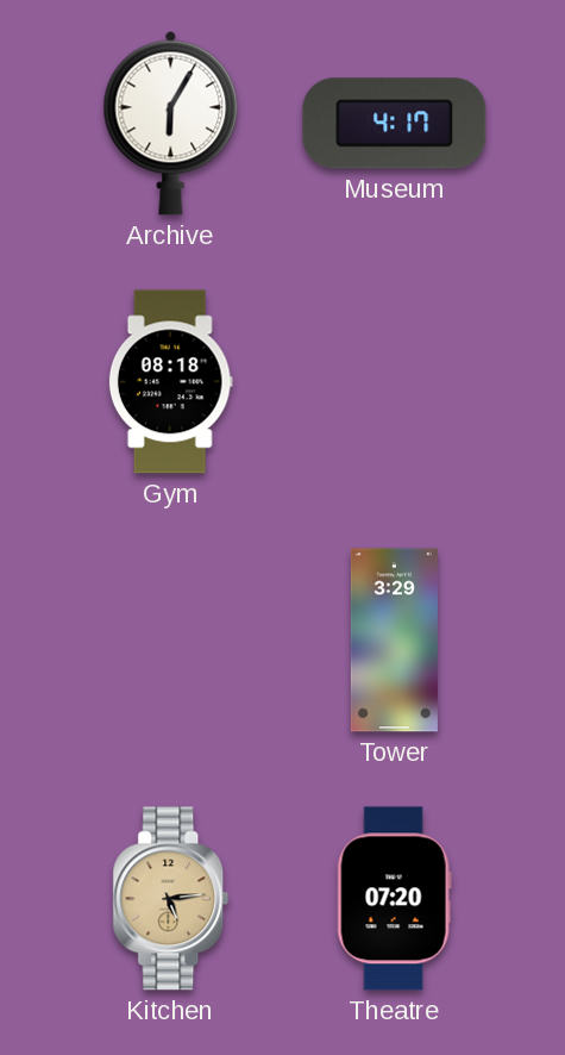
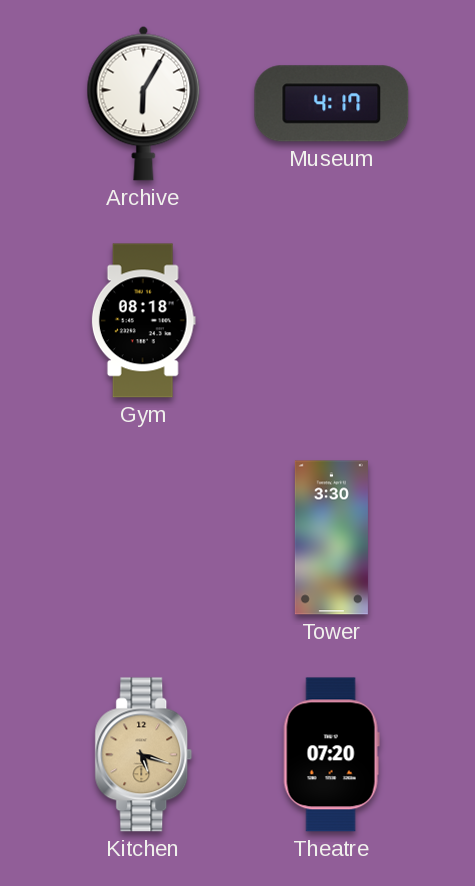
Tower: 3:29 -> 3:30
Kitchen: 5:14 -> 5:18
